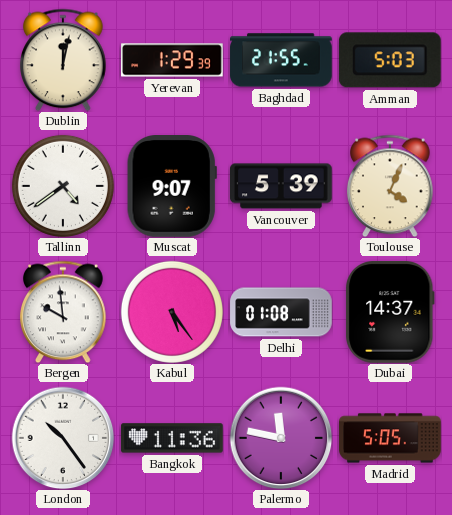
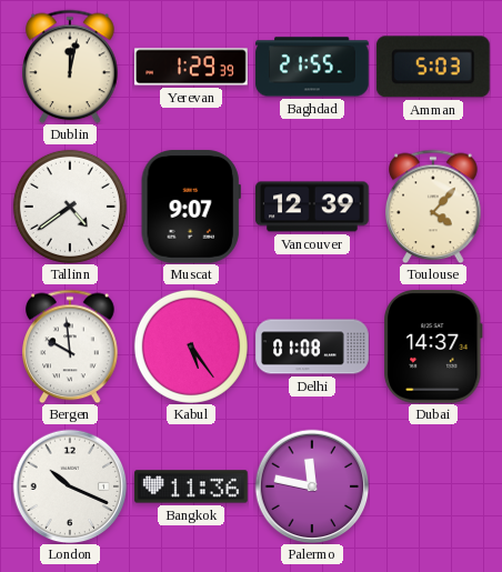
Vancouver: 5:39 -> 12:39
Toulouse: 4:04 -> 4:07
London: 10:24 -> 10:19
Madrid: 5:05 -> none
